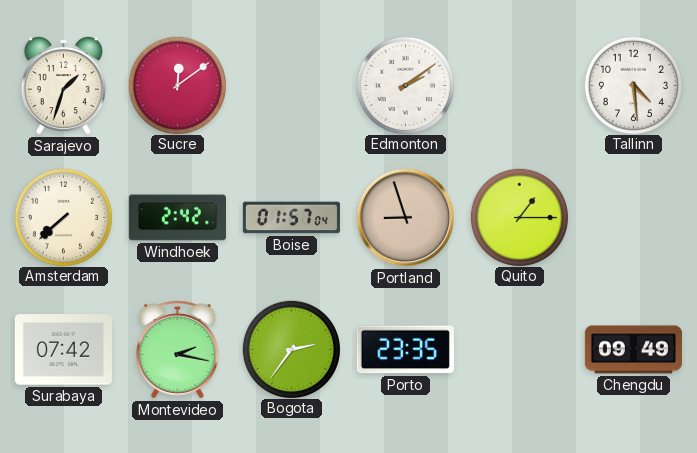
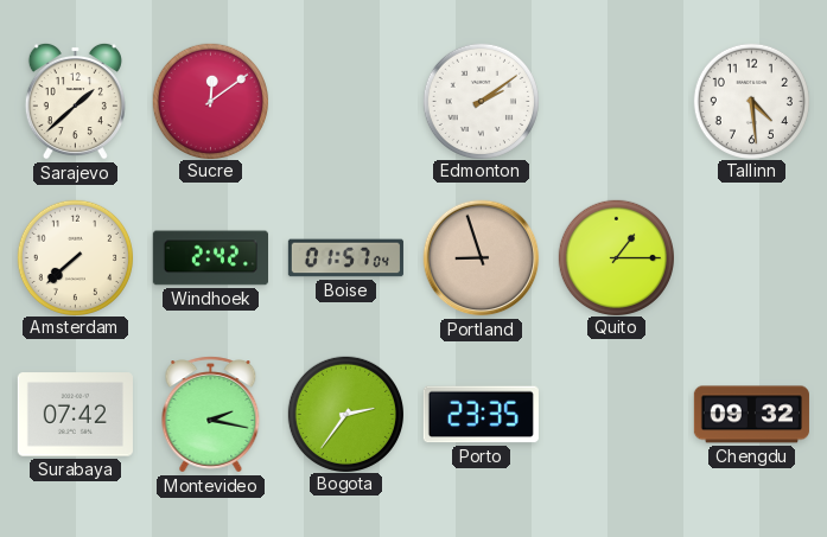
Sarajevo: 1:33 -> 1:38
Chengdu: 09:49 -> 09:32
